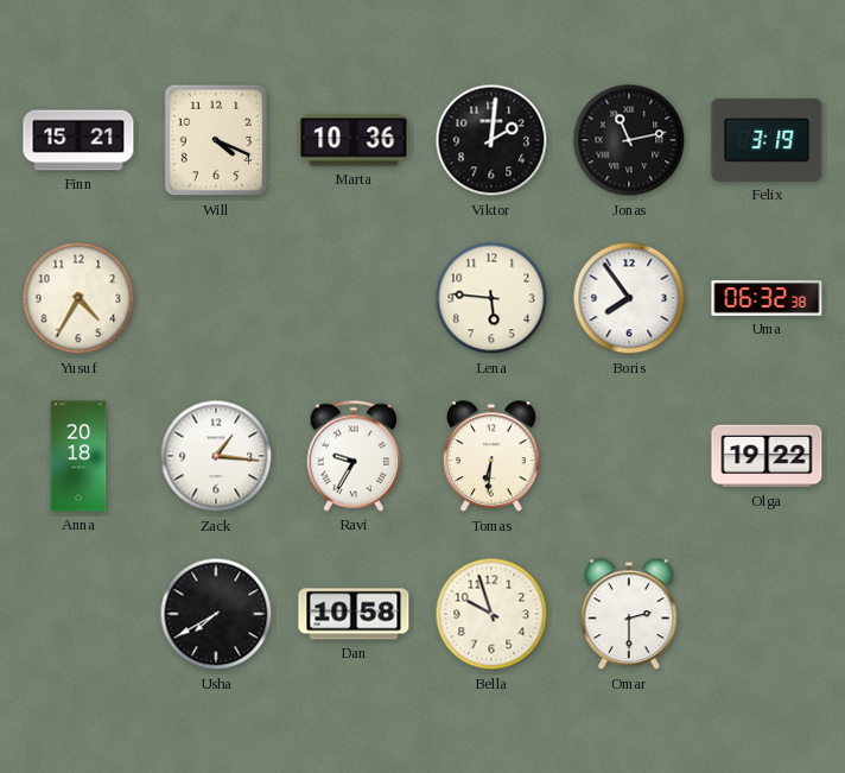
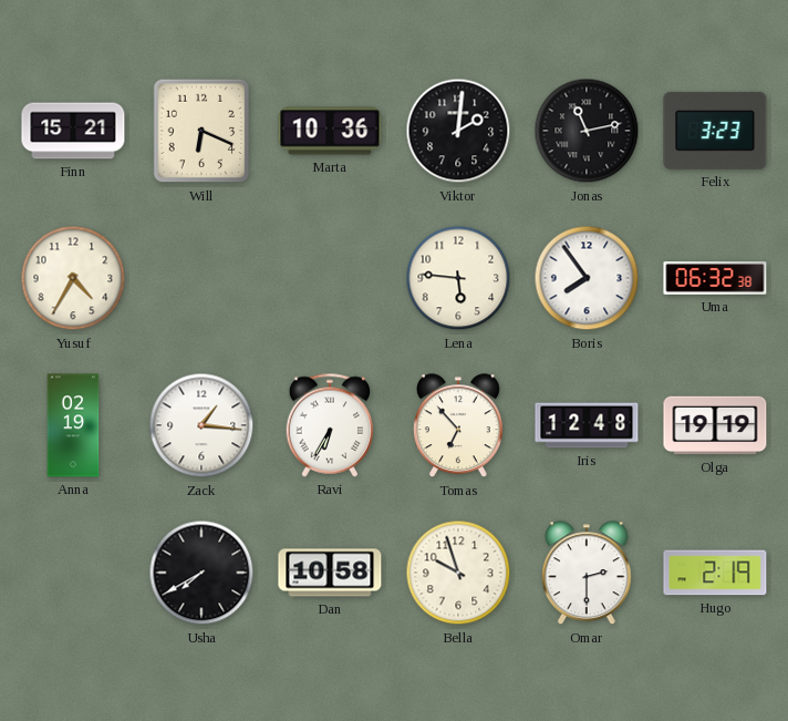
Will: 4:19 -> 6:19
Felix: 3:19 -> 3:23
Anna: 20:18 -> 02:19
Ravi: 9:35 -> 6:35
Tomas: 6:31 -> 6:53
Iris: none -> 12:48
Olga: 19:22 -> 19:19
Hugo: none -> 2:19
